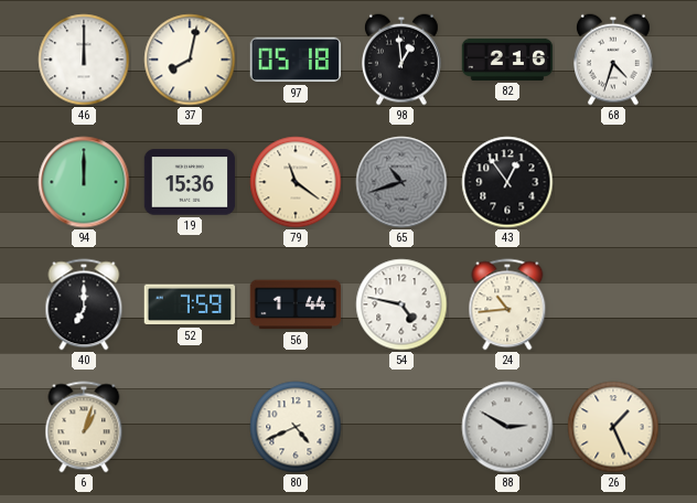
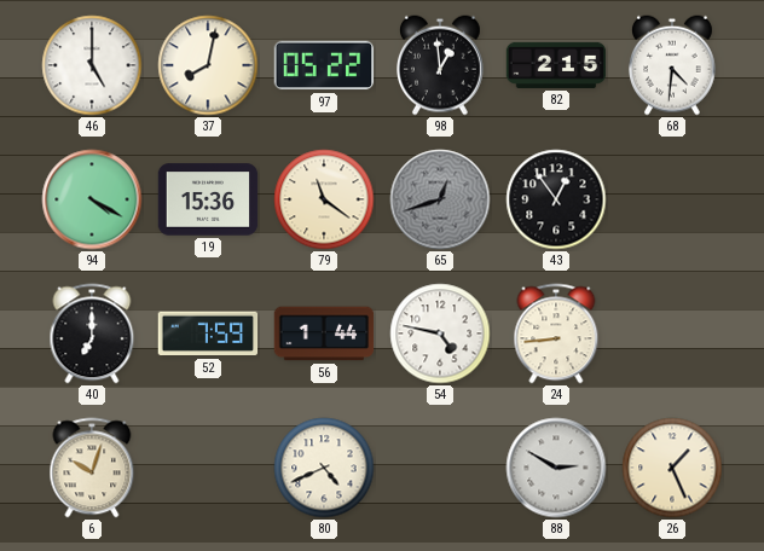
46: 12:00 -> 5:00
97: 05:18 -> 05:22
82: 2:16 -> 2:15
68: 4:33 -> 4:31
94: 12:00 -> 4:20
65: 10:42 -> 12:42
24: 10:44 -> 8:44
6: 1:03 -> 10:03
